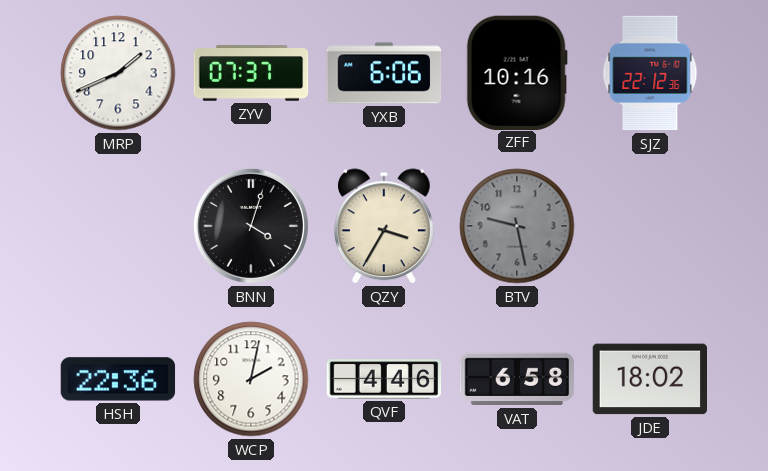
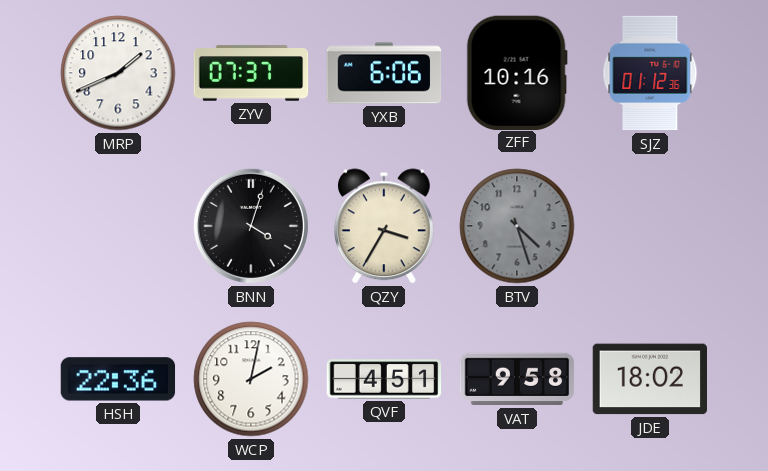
SJZ: 22:12 -> 01:12
BTV: 9:28 -> 4:27
QVF: 4:46 -> 4:51
VAT: 6:58 -> 9:58
